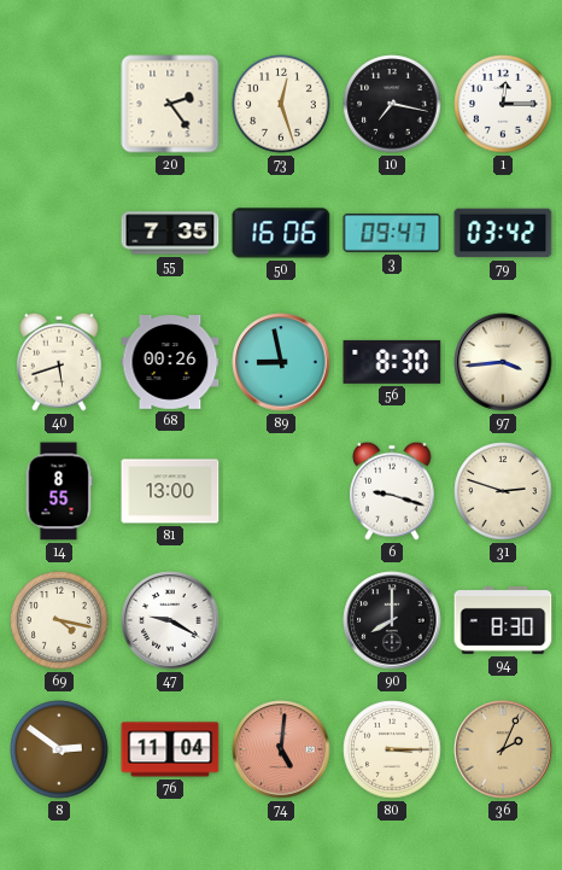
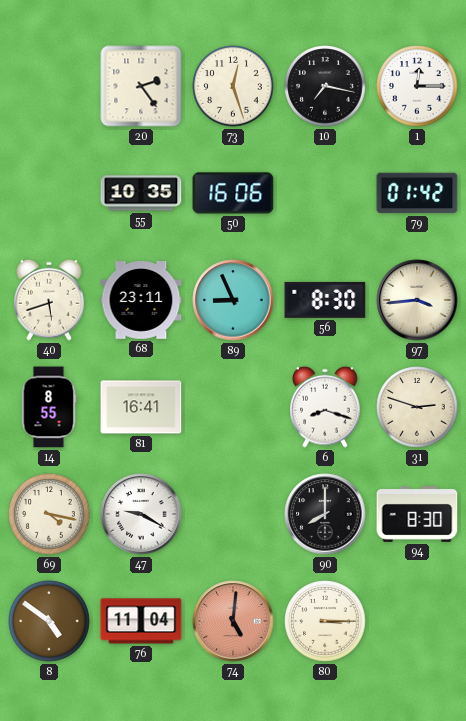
55: 7:35 -> 10:35
3: 09:47 -> none
79: 03:42 -> 01:42
68: 00:26 -> 23:11
89: 8:58 -> 8:56
81: 13:00 -> 16:41
6: 9:18 -> 8:18
8: 2:51 -> 4:51
36: 2:04 -> none
